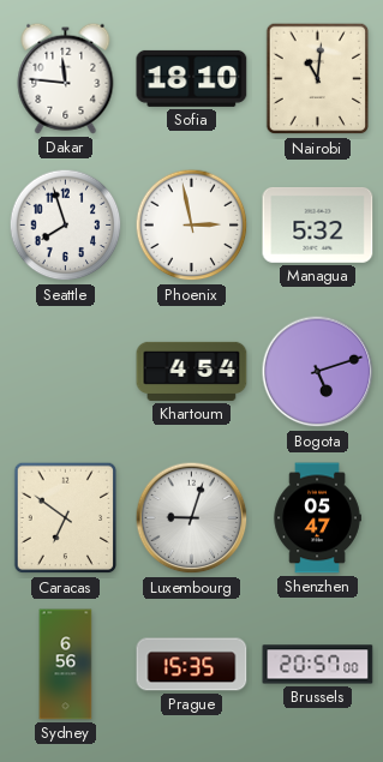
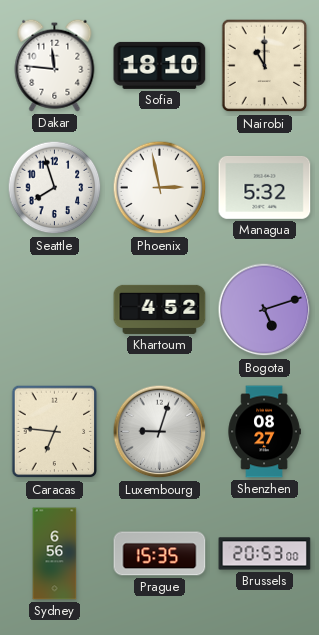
Nairobi: 11:01 -> 11:00
Khartoum: 4:54 -> 4:52
Caracas: 6:51 -> 6:46
Shenzhen: 05:47 -> 08:27
Brussels: 20:57 -> 20:53
